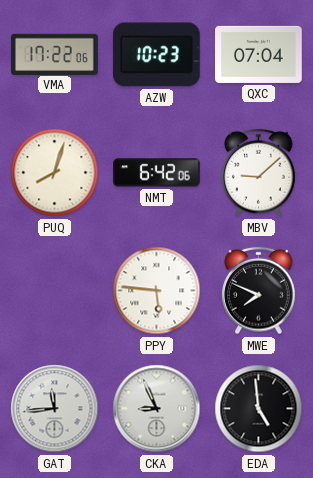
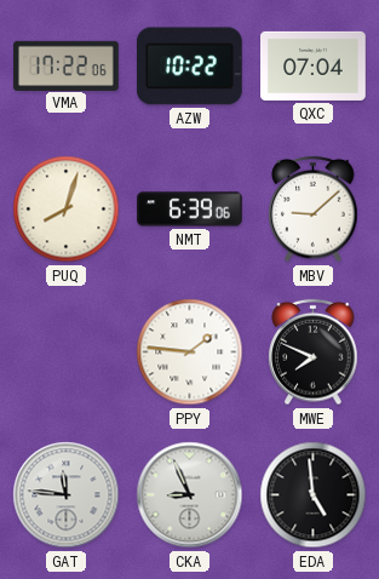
AZW: 10:23 -> 10:22
NMT: 6:42 -> 6:39
PPY: 5:46 -> 1:46
GAT: 11:44 -> 11:46
